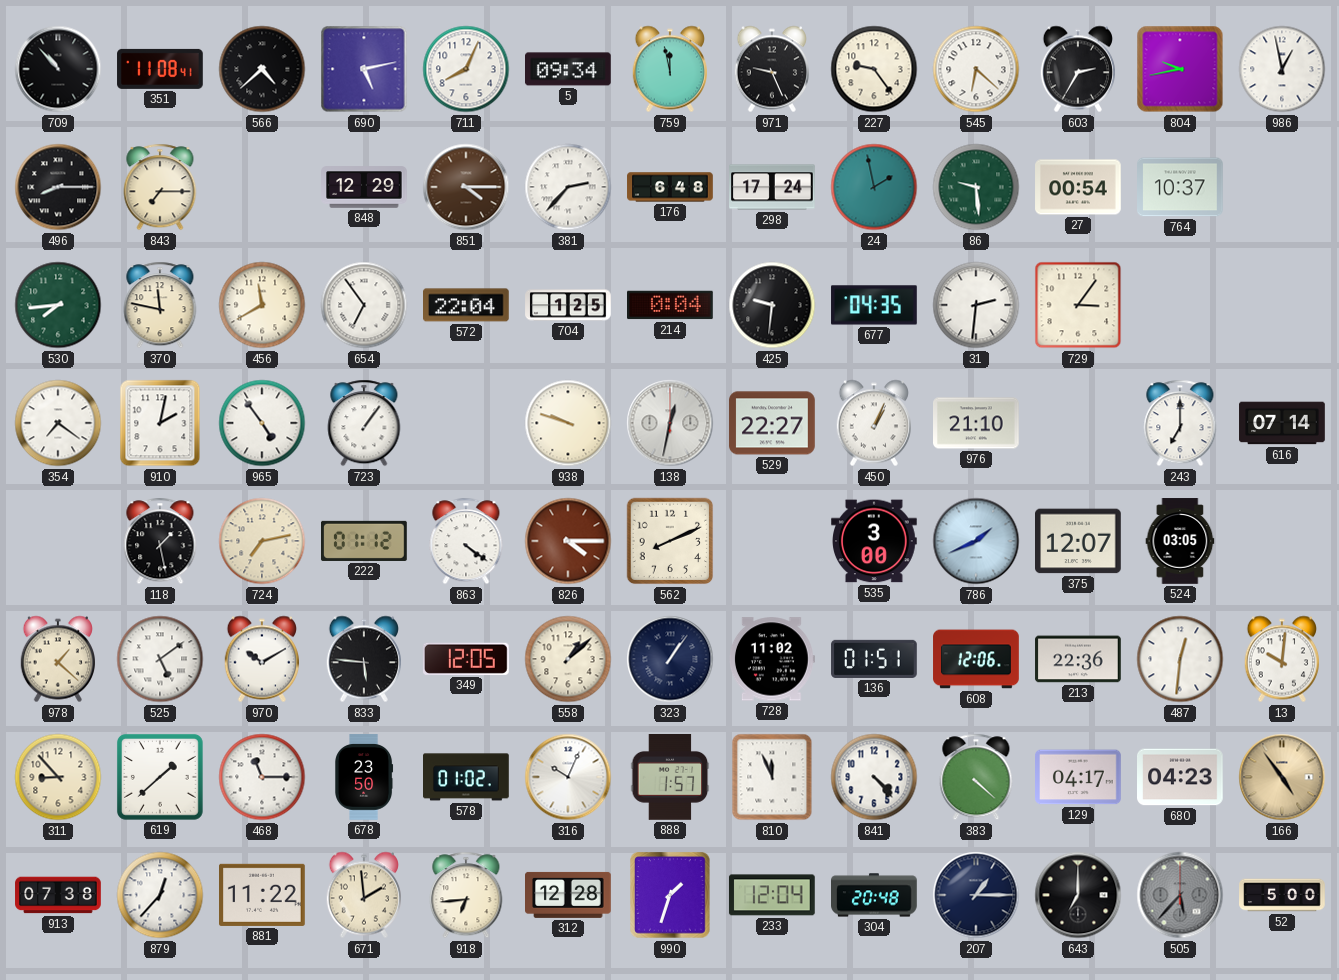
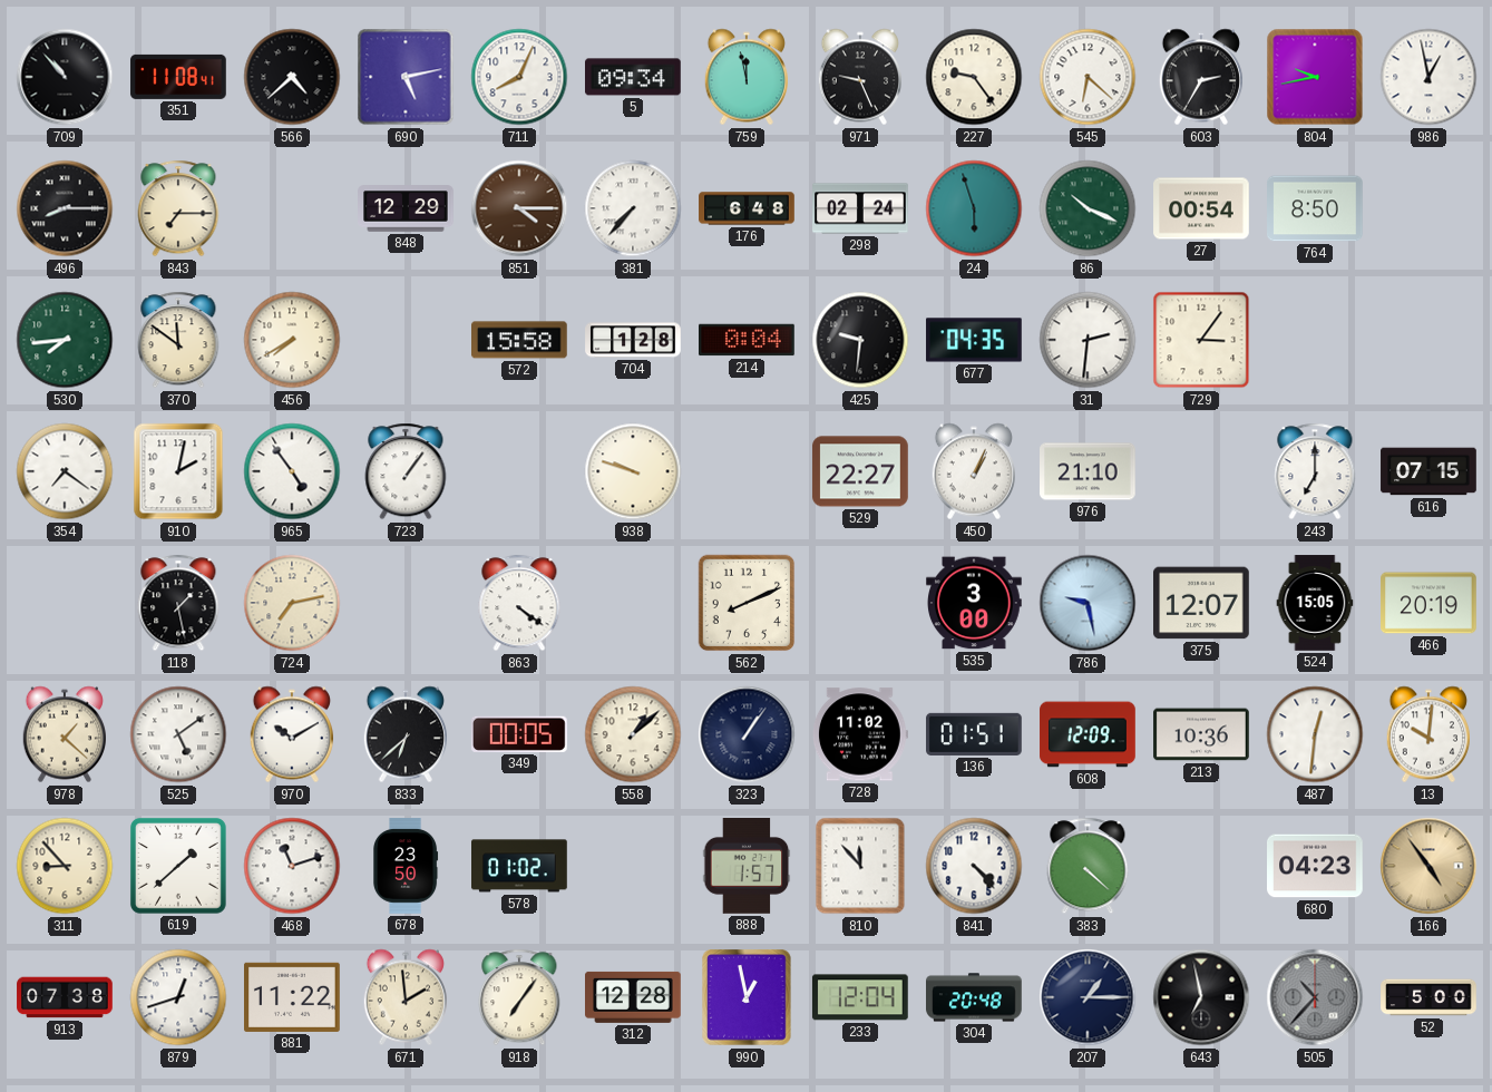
381: 2:37 -> 7:37
298: 17:24 -> 02:24
24: 1:58 -> 5:57
86: 9:29 -> 10:19
764: 10:37 -> 8:50
370: 11:47 -> 11:51
456: 11:40 -> 7:40
654: 6:54 -> none
572: 22:04 -> 15:58
704: 1:25 -> 1:28
138: 12:32 -> none
616: 07:14 -> 07:15
222: 01:12 -> none
826: 4:15 -> none
786: 1:41 -> 9:28
524: 03:05 -> 15:05
466: none -> 20:19
833: 5:46 -> 6:38
349: 12:05 -> 00:05
608: 12:06 -> 12:09
213: 22:36 -> 10:36
468: 11:15 -> 11:12
316: 10:04 -> none
810: 11:56 -> 11:53
129: 04:17 -> none
879: 12:37 -> 12:42
918: 6:44 -> 7:06
990: 1:33 -> 12:58
643: 7:00 -> 6:58
505: 5:37 -> 10:37
